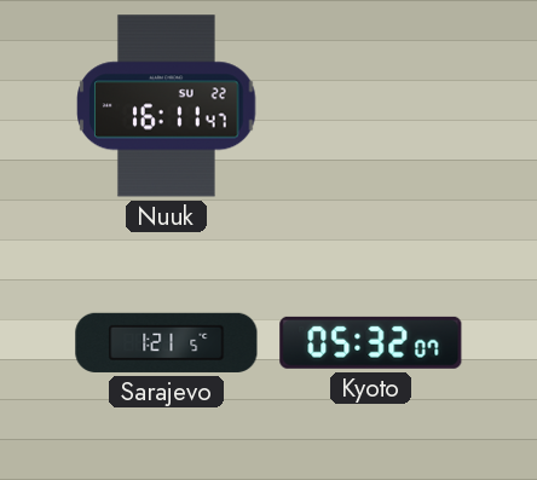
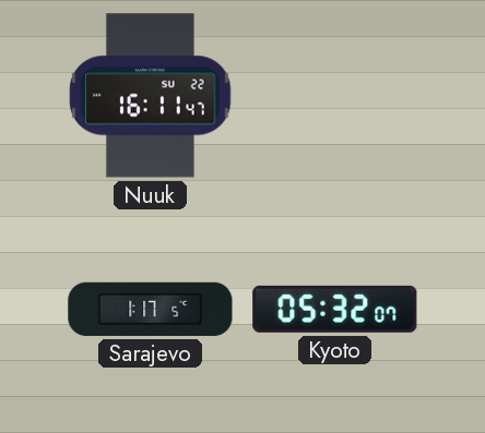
Sarajevo: 1:21 -> 1:17
